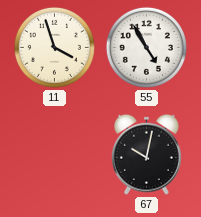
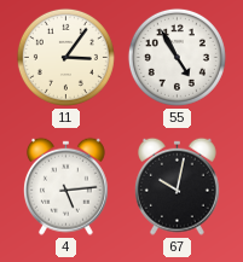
11: 3:57 -> 3:06
4: none -> 5:14
